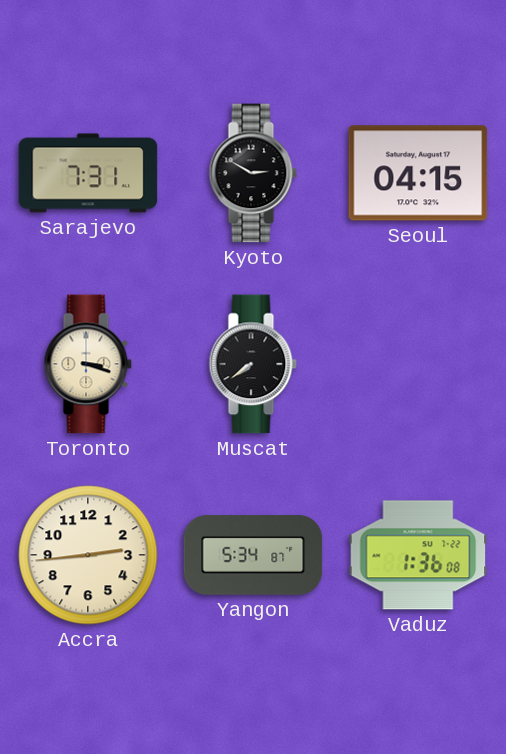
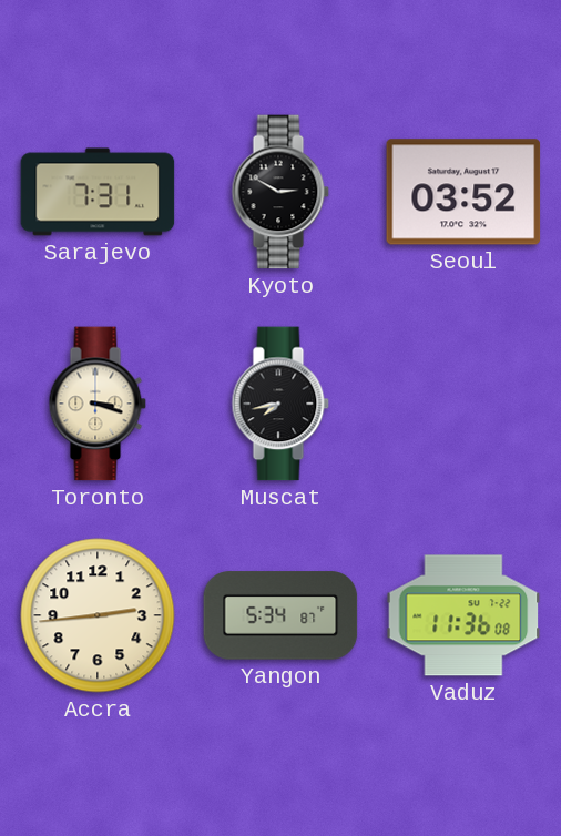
Seoul: 04:15 -> 03:52
Muscat: 7:39 -> 7:43
Vaduz: 1:36 -> 11:36
